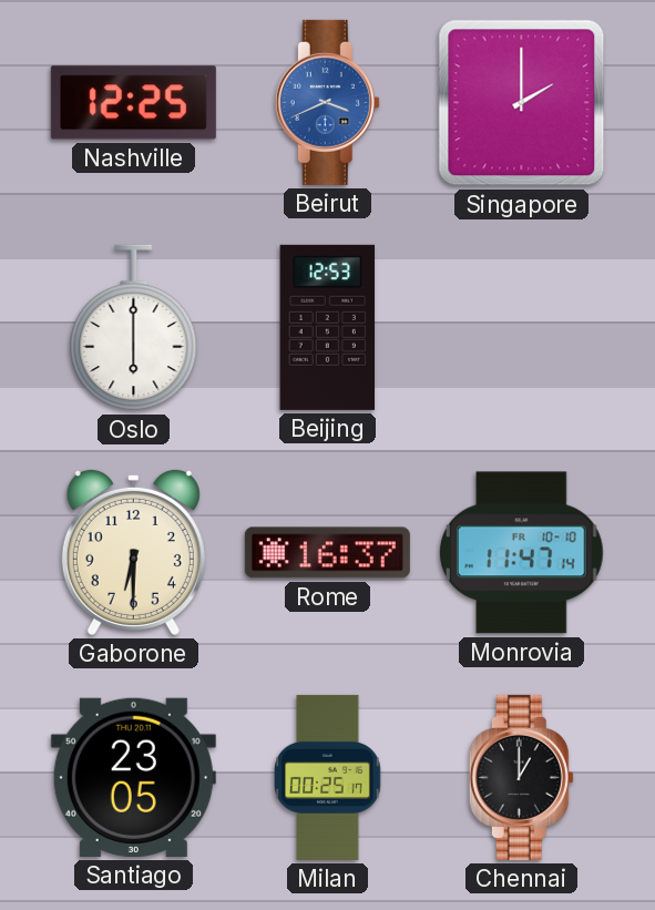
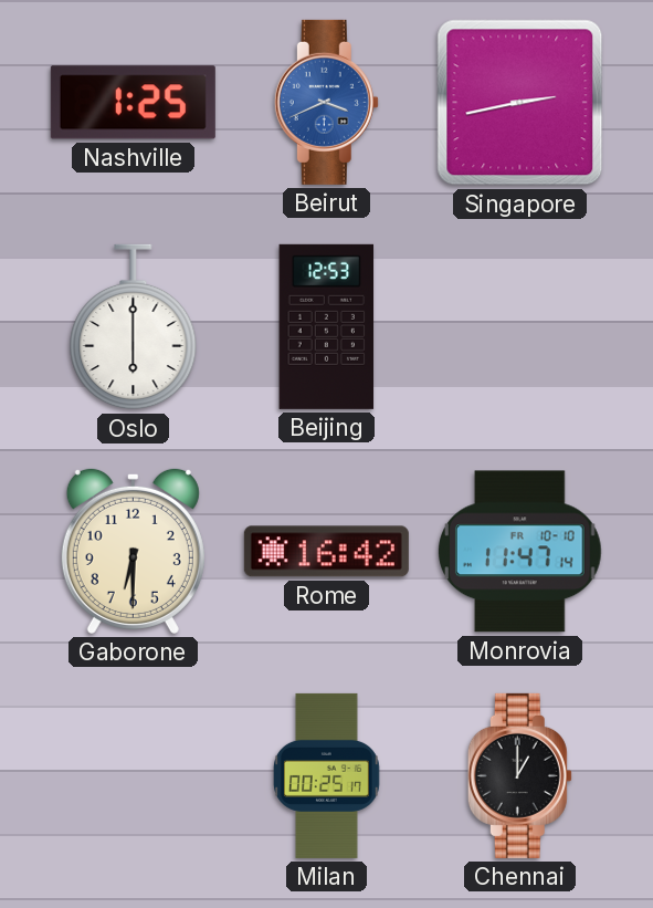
Nashville: 12:25 -> 1:25
Singapore: 2:00 -> 2:43
Rome: 16:37 -> 16:42
Santiago: 23:05 -> none
